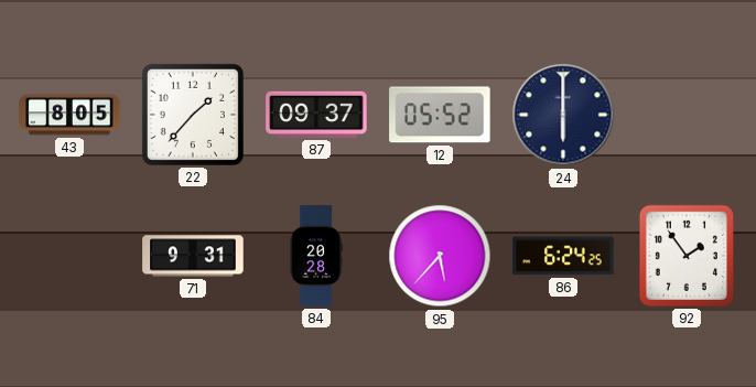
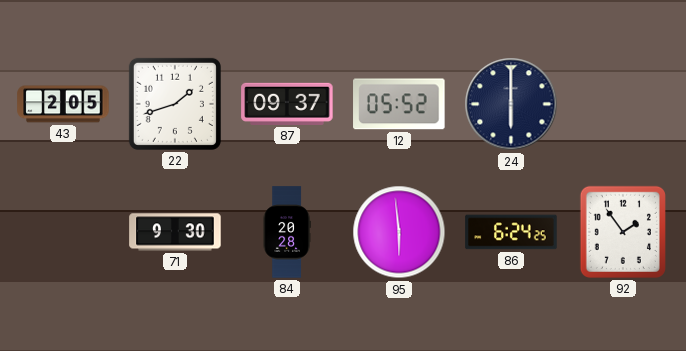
43: 8:05 -> 2:05
22: 1:37 -> 1:42
71: 9:31 -> 9:30
95: 5:37 -> 5:59
